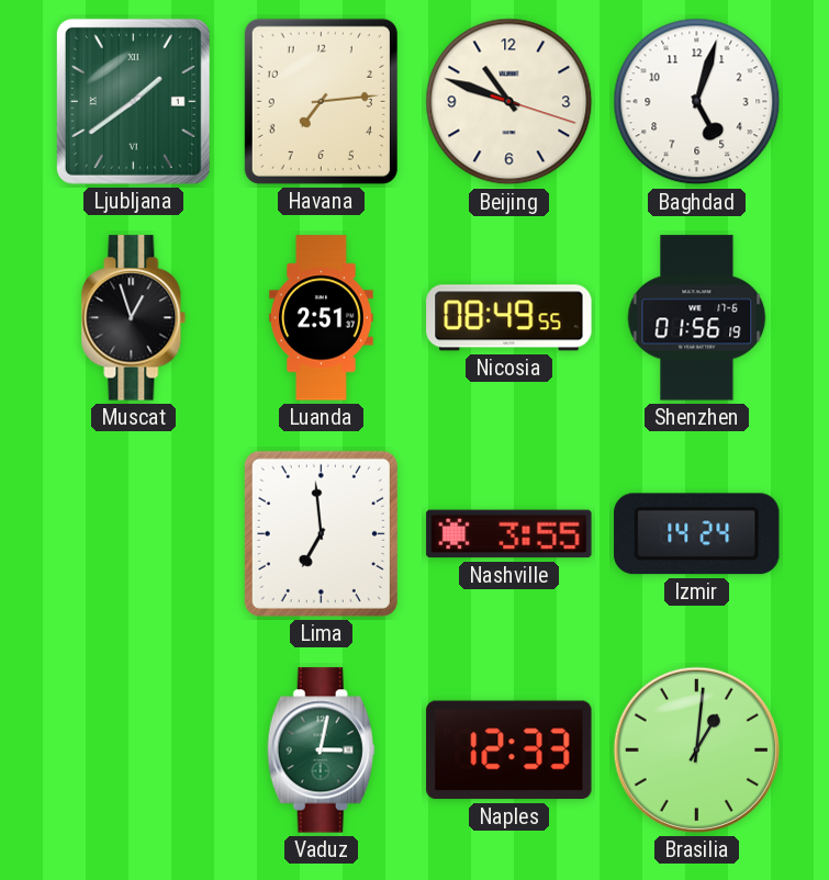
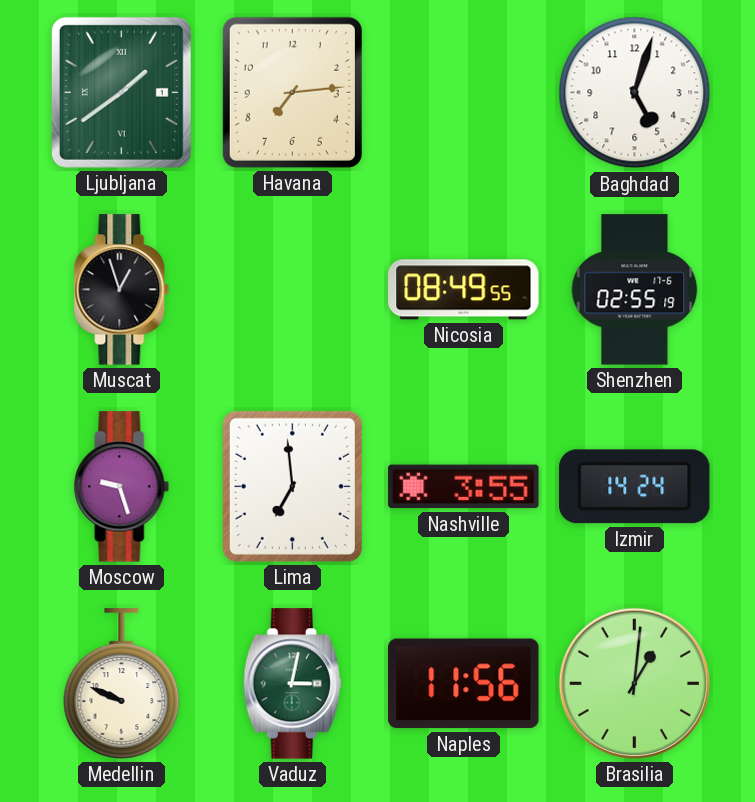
Beijing: 10:48 -> none
Luanda: 2:51 -> none
Shenzhen: 01:56 -> 02:55
Moscow: none -> 9:27
Medellin: none -> 9:49
Naples: 12:33 -> 11:56
